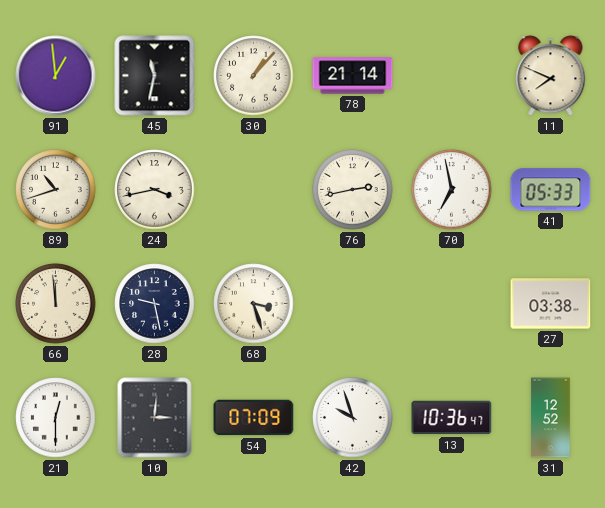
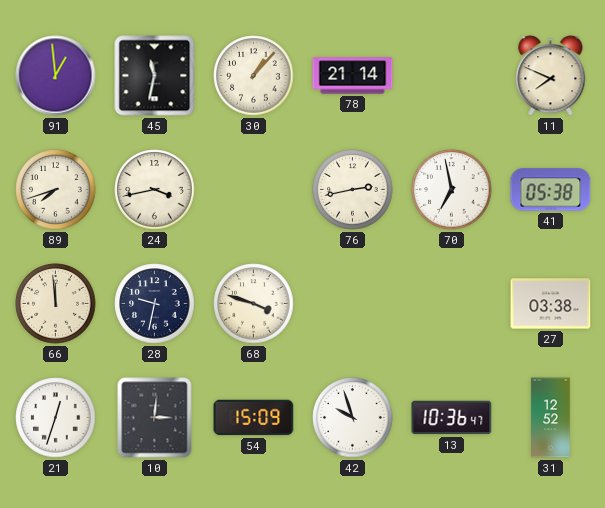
89: 10:42 -> 7:42
41: 05:33 -> 05:38
28: 9:28 -> 9:32
68: 3:27 -> 3:48
21: 12:30 -> 12:33
54: 07:09 -> 15:09
